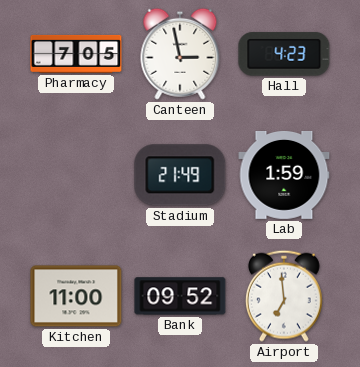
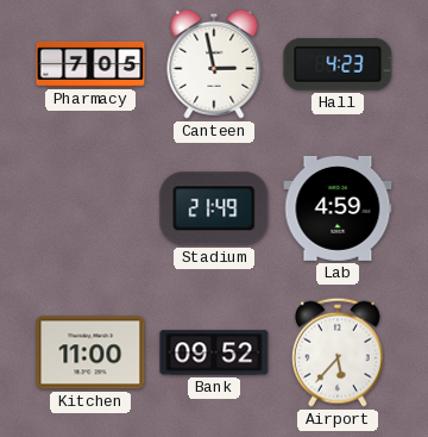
Lab: 1:59 -> 4:59
Airport: 6:59 -> 5:37
